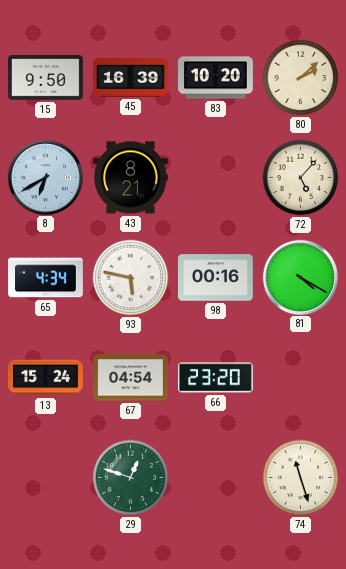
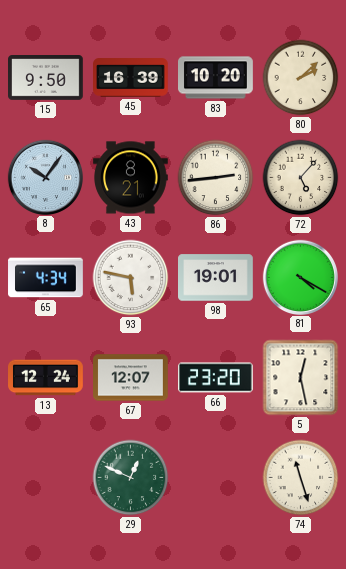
8: 6:40 -> 10:06
86: none -> 2:44
98: 00:16 -> 19:01
13: 15:24 -> 12:24
67: 04:54 -> 12:07
5: none -> 12:28
29: 12:48 -> 12:49
